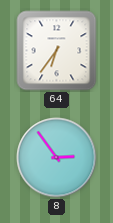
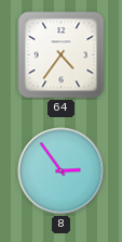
64: 6:36 -> 4:36
